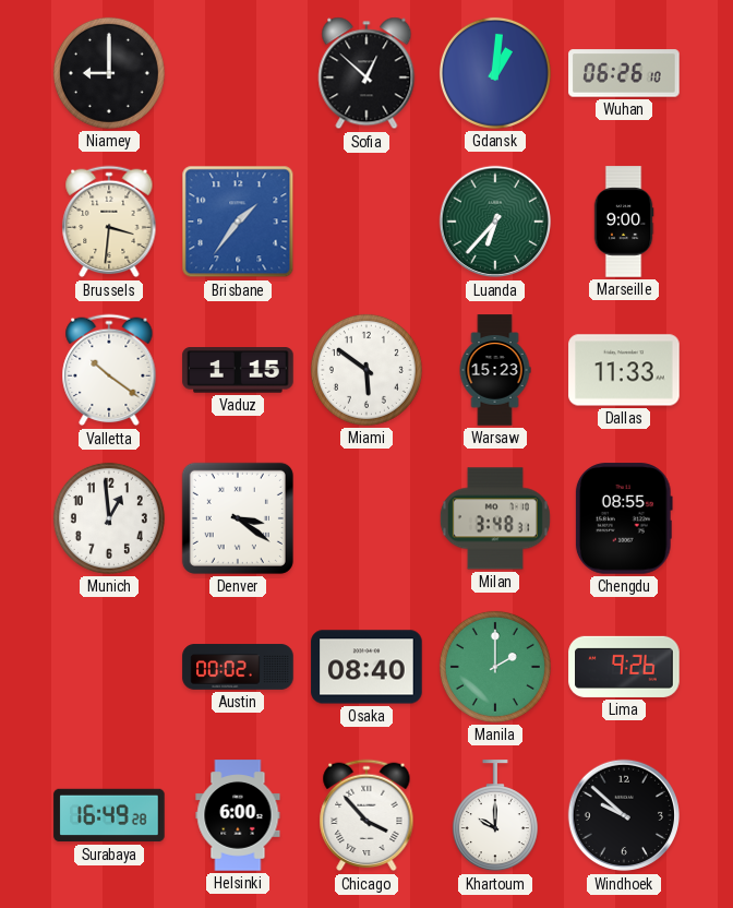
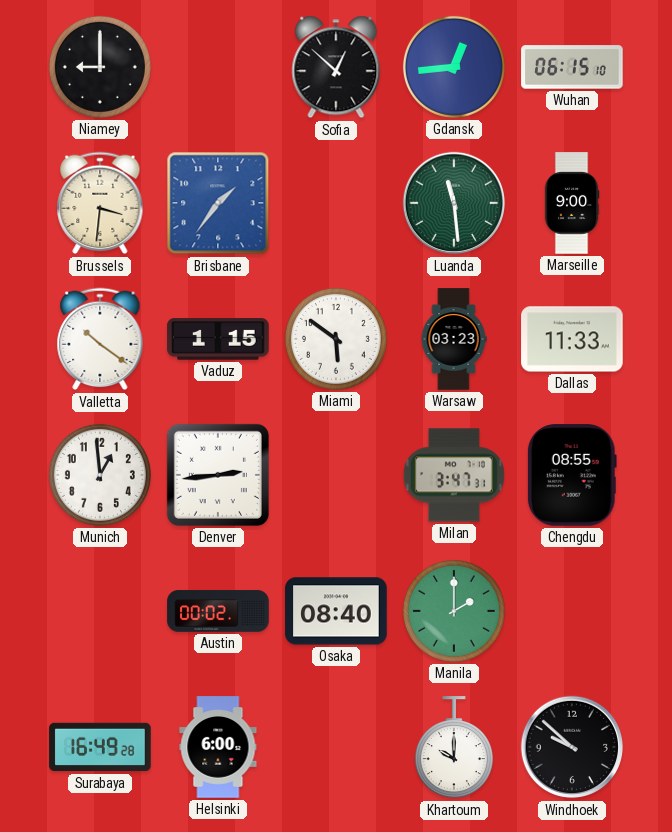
Gdansk: 1:01 -> 12:44
Wuhan: 06:26 -> 06:15
Luanda: 6:37 -> 11:29
Warsaw: 15:23 -> 03:23
Denver: 3:21 -> 2:44
Milan: 3:48 -> 3:47
Lima: 9:26 -> none
Chicago: 3:53 -> none
